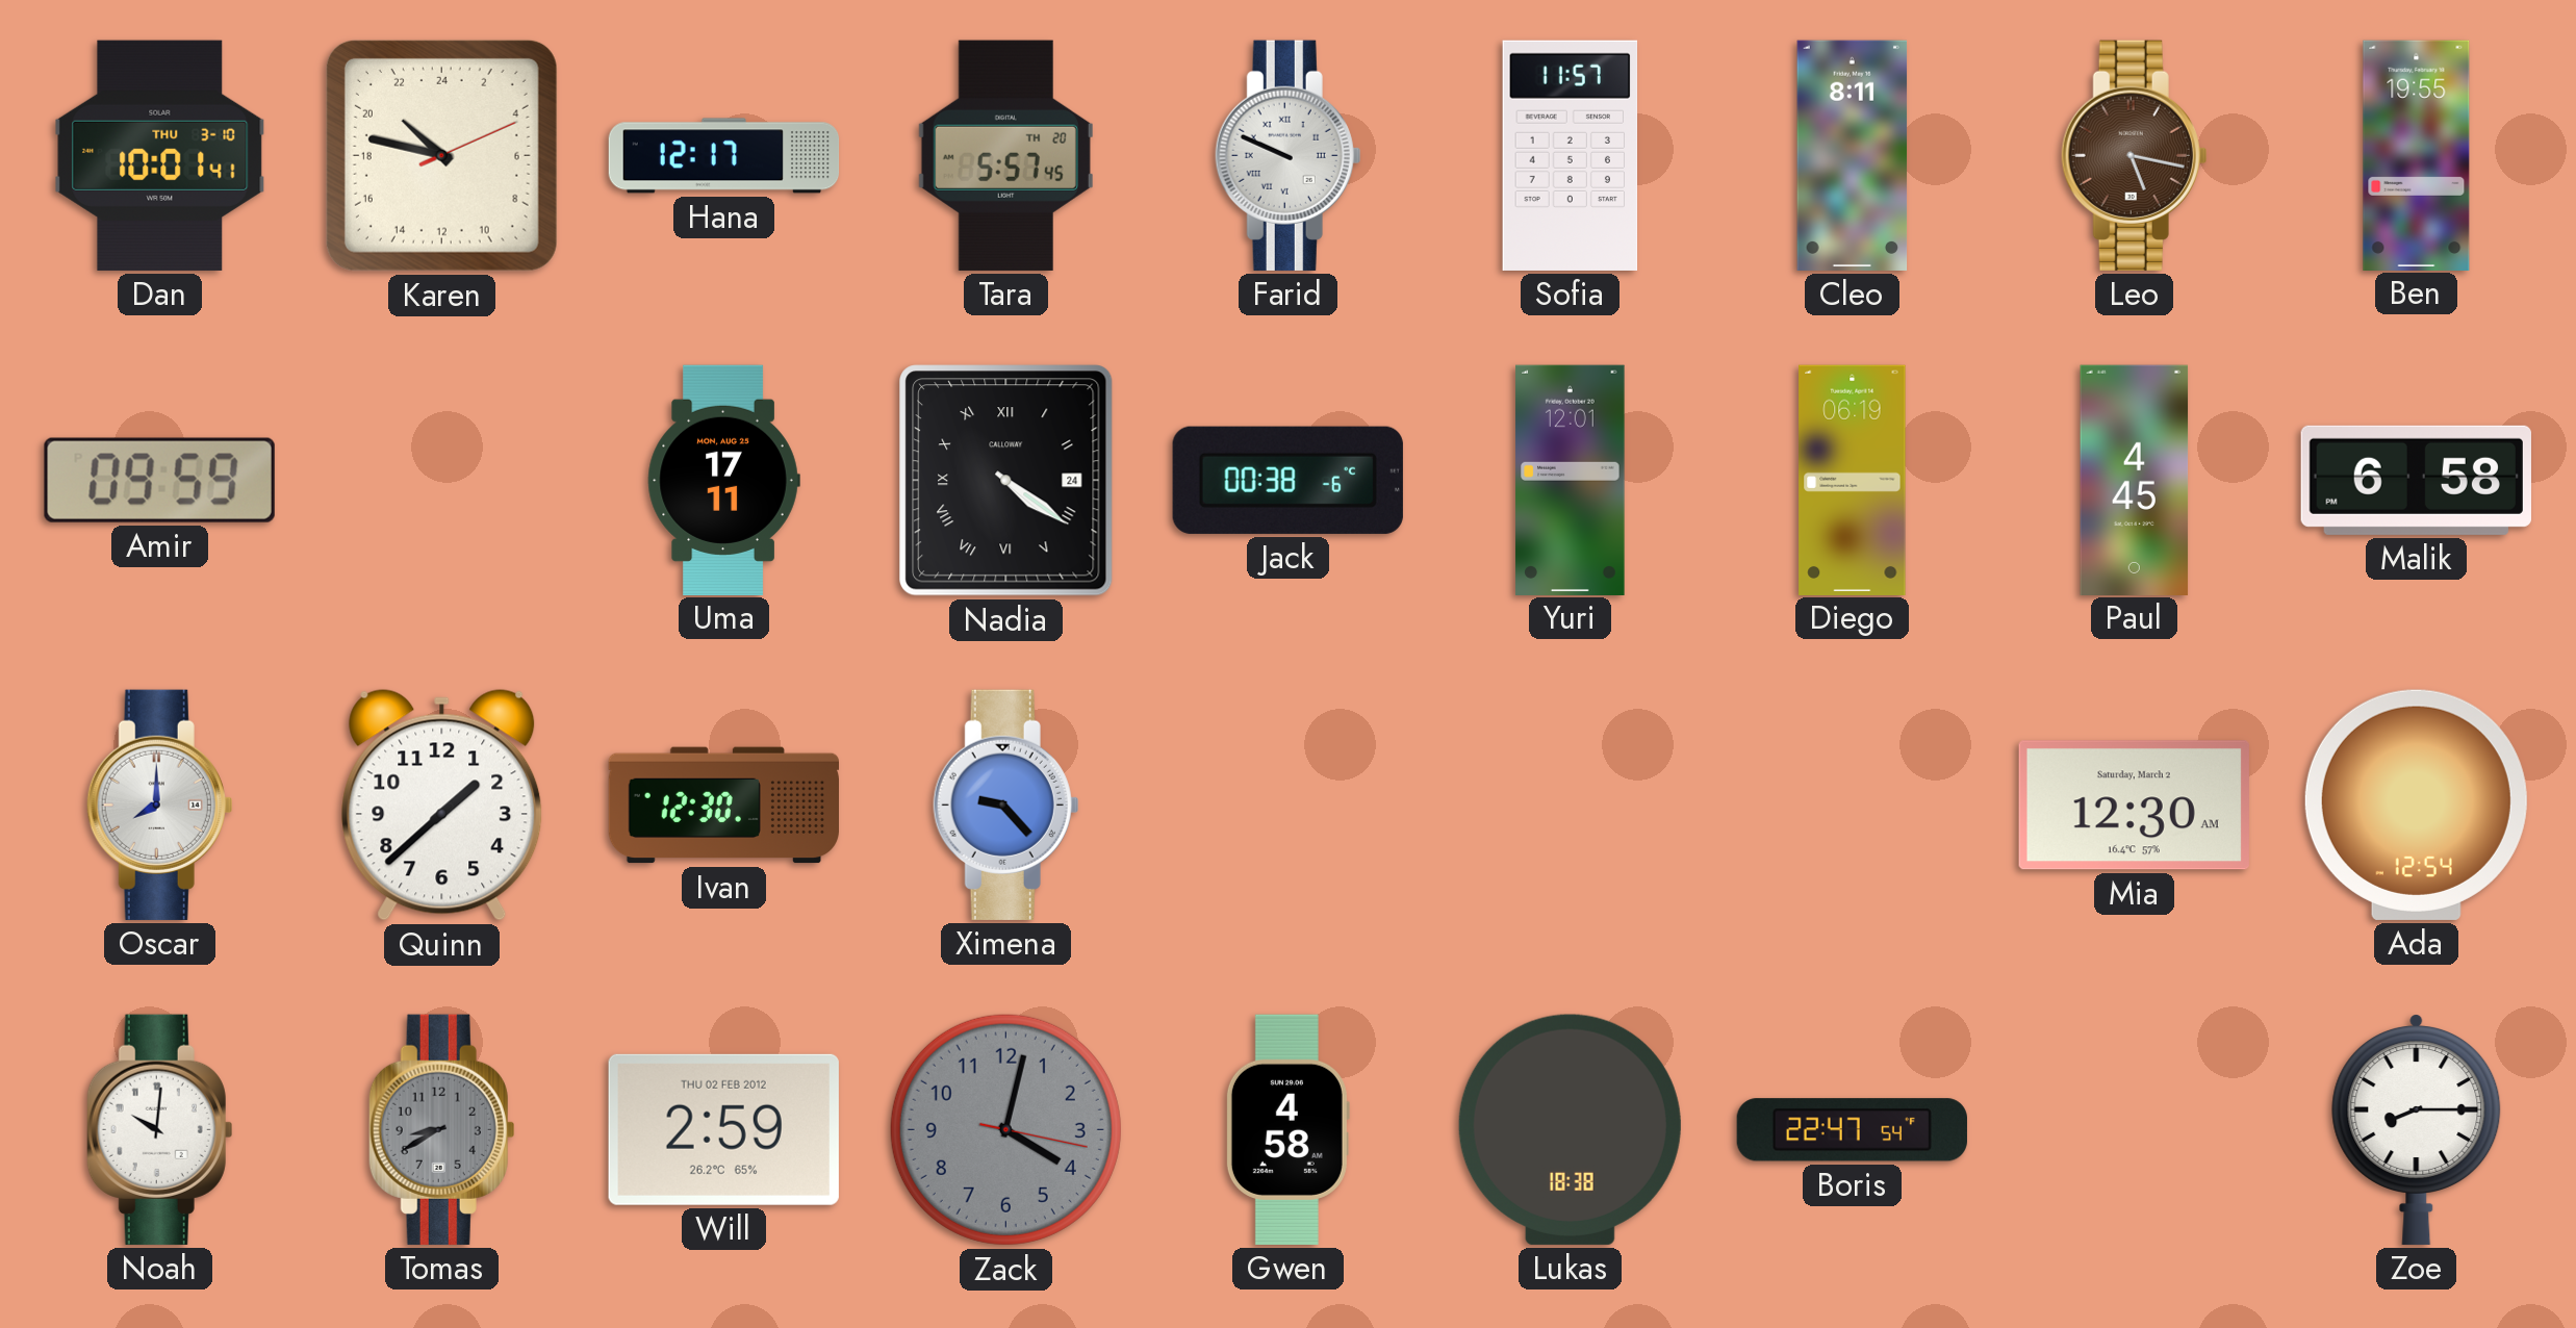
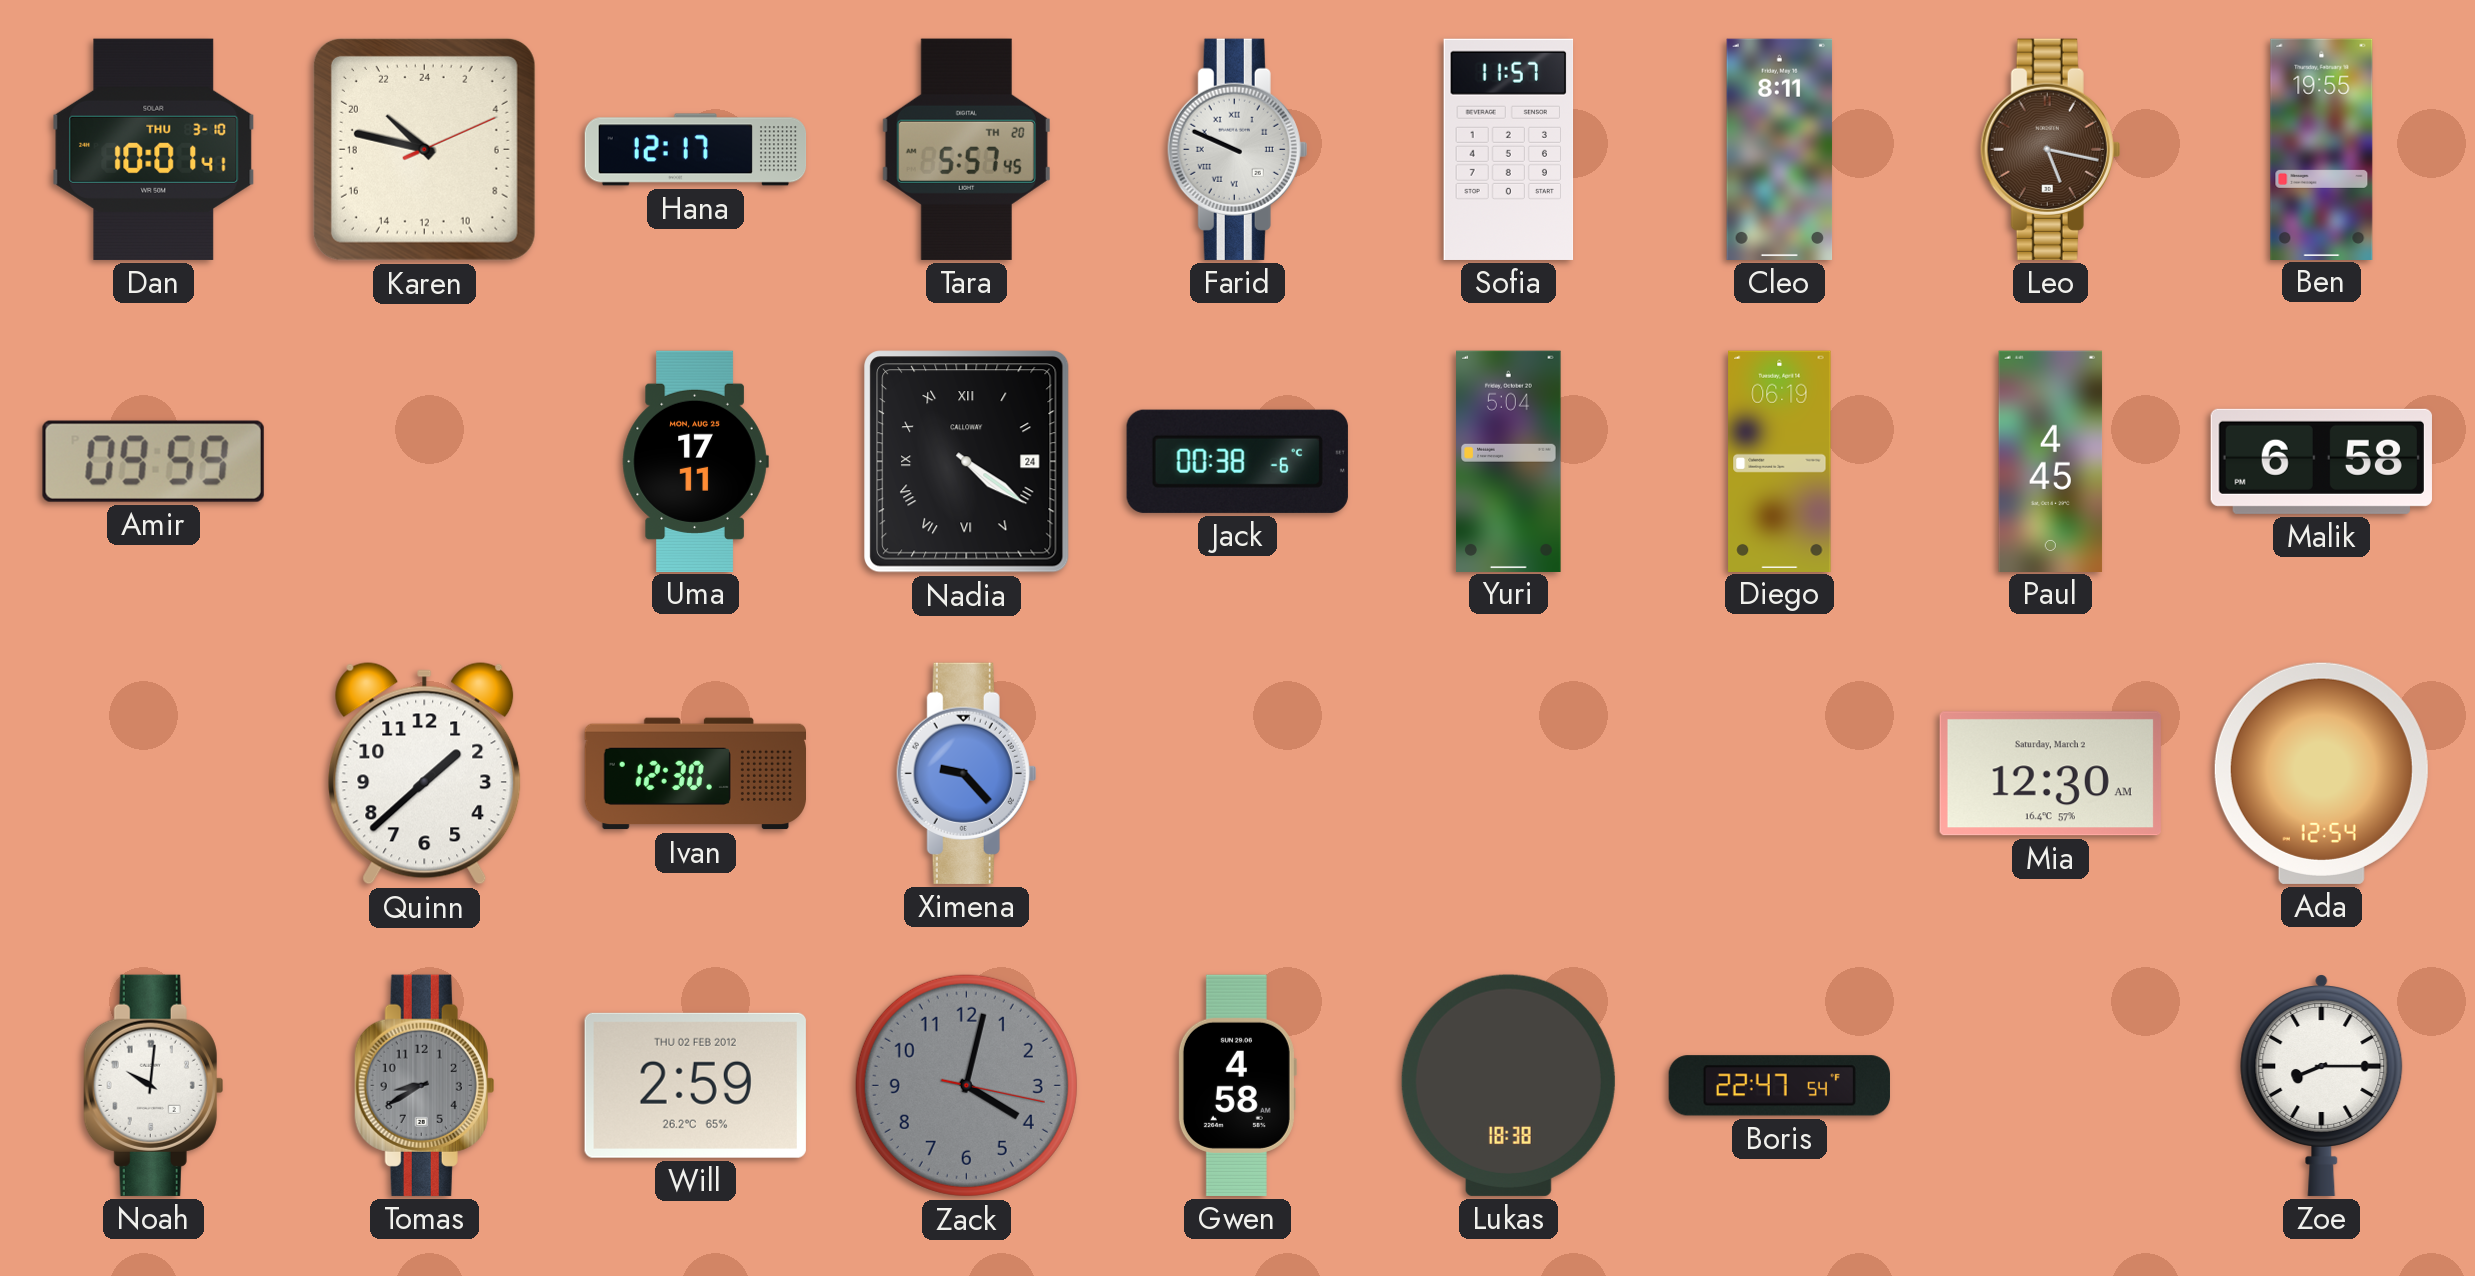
Yuri: 12:01 -> 5:04
Oscar: 8:00 -> none
